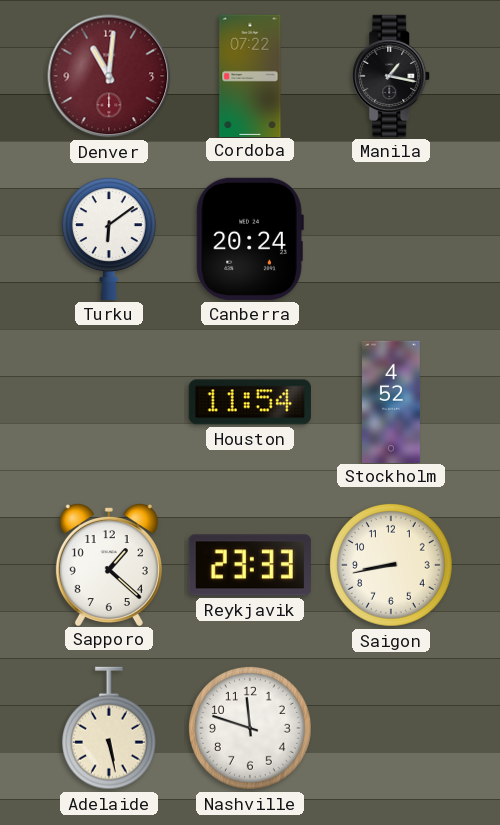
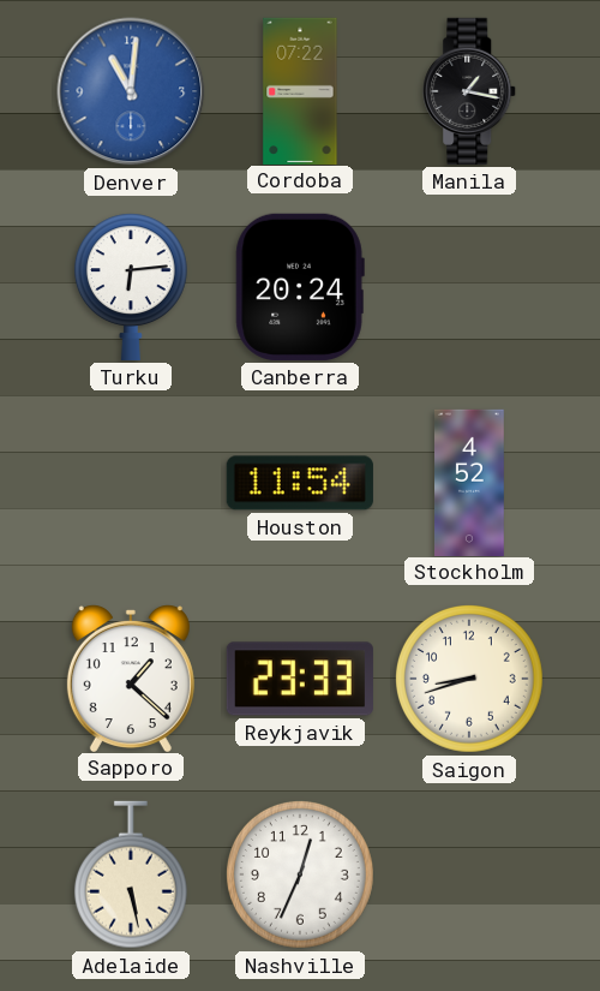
Denver dial: burgundy -> blue
Turku: 6:09 -> 6:14
Saigon: 8:43 -> 8:42
Nashville: 11:48 -> 12:34
